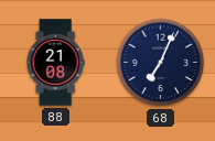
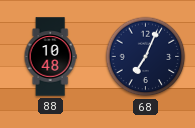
88: 21:08 -> 10:48
